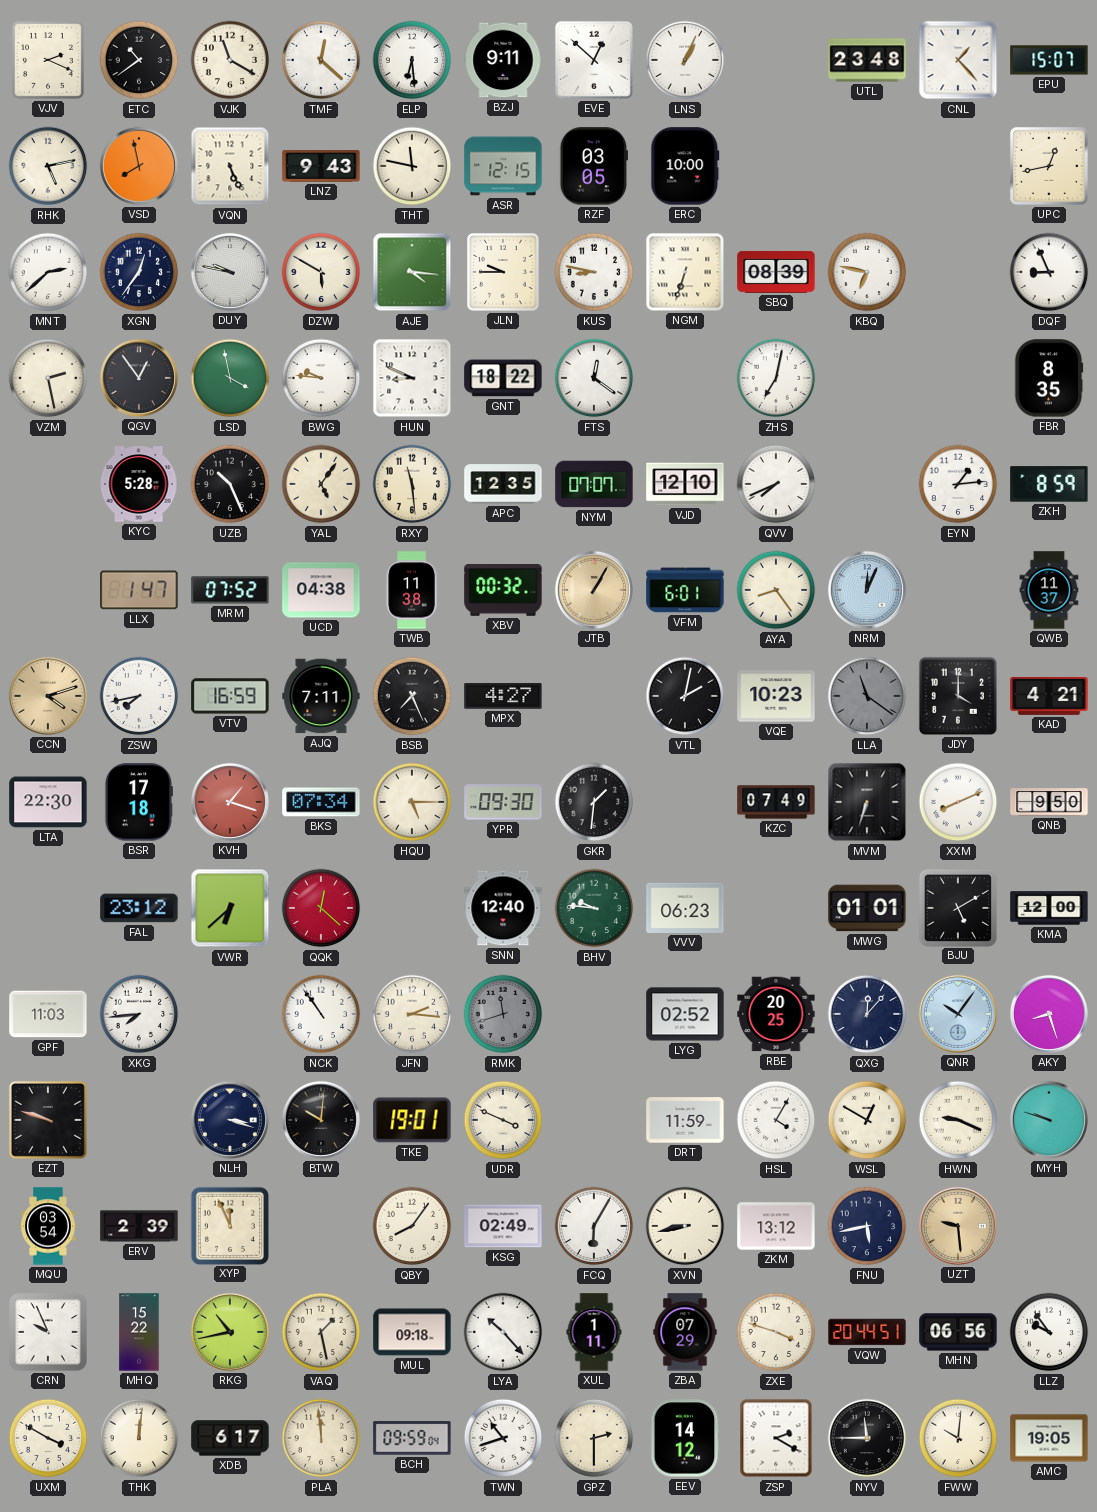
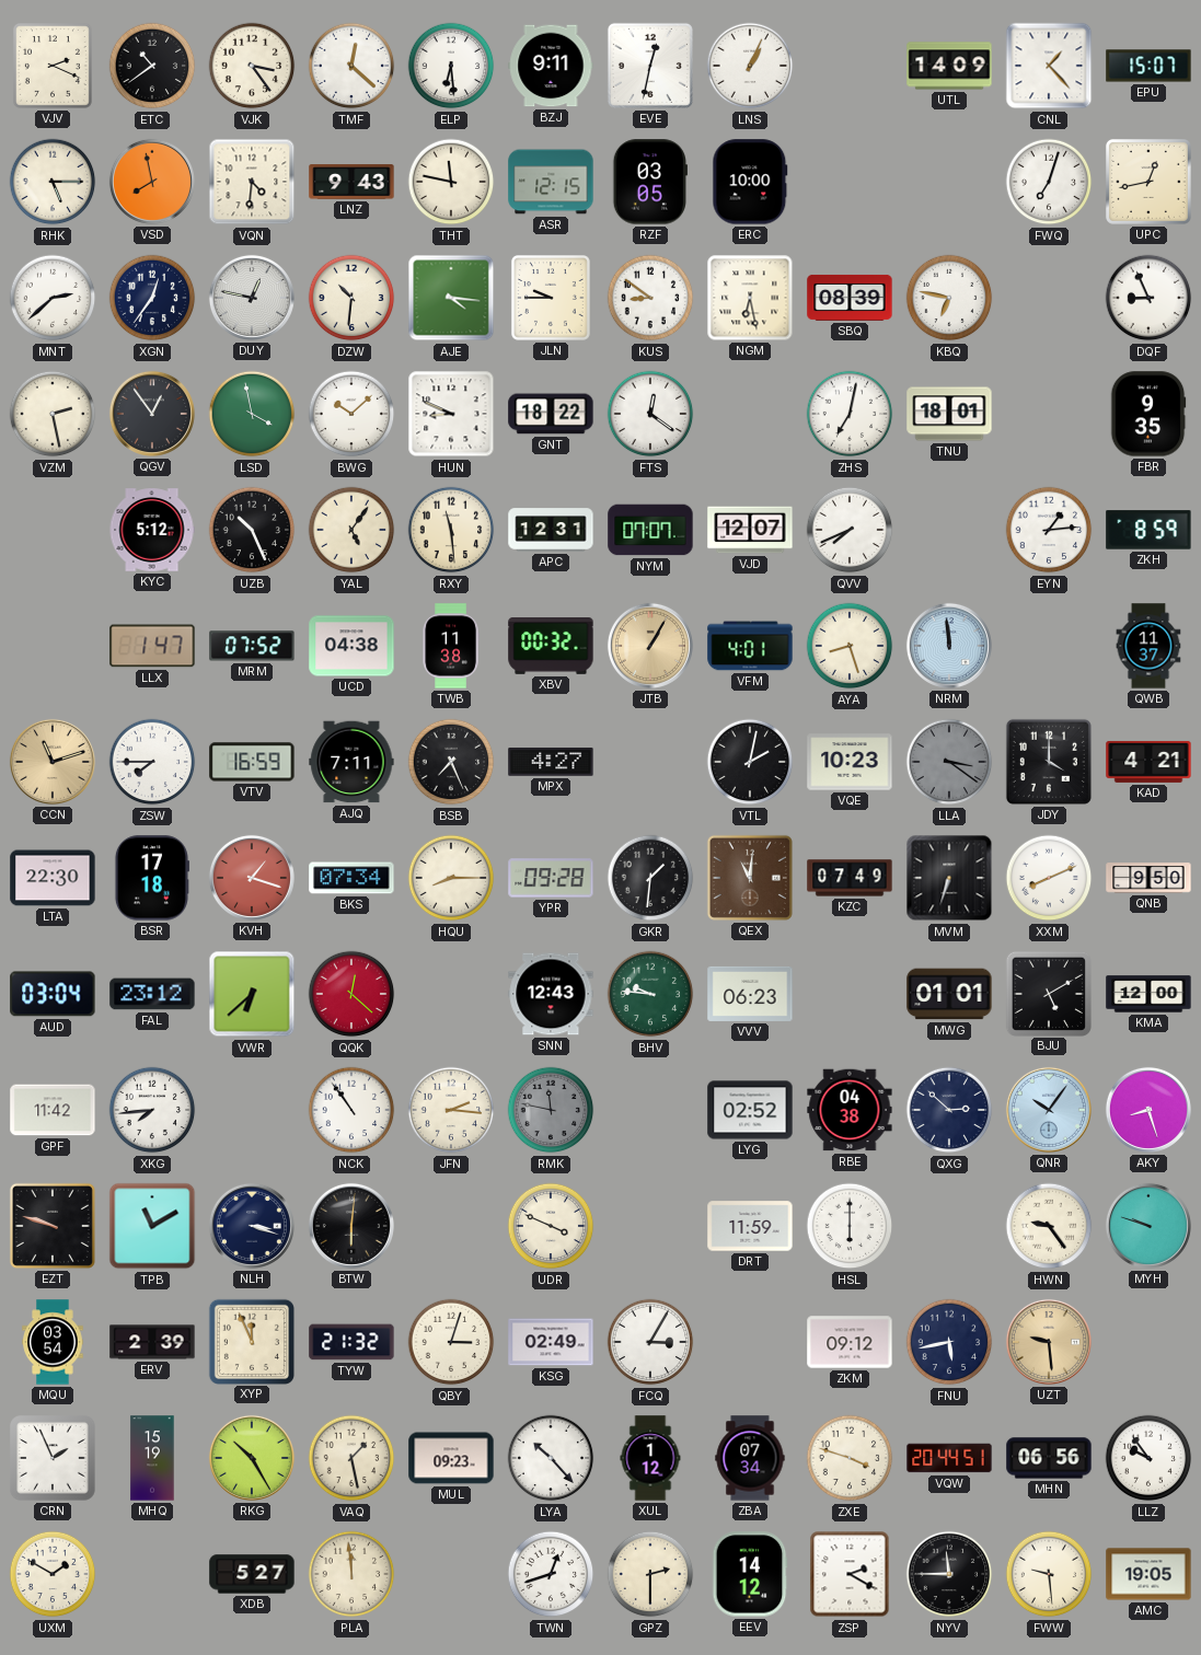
VJK: 11:20 -> 3:24
EVE: 12:52 -> 12:32
UTL: 23:48 -> 14:09
RHK: 5:13 -> 5:15
VQN: 5:26 -> 4:31
FWQ: none -> 7:03
DUY: 9:47 -> 12:47
DZW: 5:50 -> 10:31
KUS: 8:47 -> 8:51
NGM: 6:33 -> 6:28
BWG: 9:46 -> 10:08
TNU: none -> 18:01
FBR: 8:35 -> 9:35
KYC: 5:28 -> 5:12
APC: 12:35 -> 12:31
VJD: 12:10 -> 12:07
VFM: 6:01 -> 4:01
AYA: 8:24 -> 8:27
NRM: 12:04 -> 11:59
CCN: 4:12 -> 11:12
ZSW: 7:43 -> 7:45
LLA: 11:21 -> 3:21
HQU: 5:15 -> 8:15
YPR: 09:30 -> 09:28
QEX: none -> 11:01
AUD: none -> 03:04
SNN: 12:40 -> 12:43
GPF: 11:03 -> 11:42
RMK: 11:42 -> 11:47
RBE: 20:25 -> 04:38
QXG: 12:07 -> 2:52
TPB: none -> 11:10
BTW: 10:01 -> 6:01
TKE: 19:01 -> none
HSL: 4:05 -> 6:00
WSL: 12:50 -> none
HWN: 9:19 -> 9:24
TYW: none -> 21:32
QBY: 8:06 -> 3:03
FCQ: 6:05 -> 3:05
XVN: 8:43 -> none
ZKM: 13:12 -> 09:12
CRN: 9:56 -> 1:56
MHQ: 15:22 -> 15:19
RKG: 10:43 -> 10:25
MUL: 09:18 -> 09:23
XUL: 1:11 -> 1:12
ZBA: 07:29 -> 07:34
UXM: 3:50 -> 1:50
THK: 12:01 -> none
XDB: 6:17 -> 5:27
BCH: 09:59 -> none
TWN: 10:42 -> 12:42
FWW: 10:01 -> 9:29
